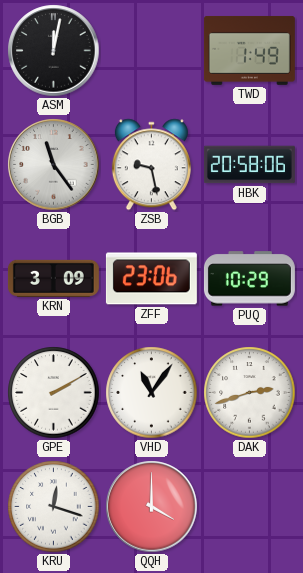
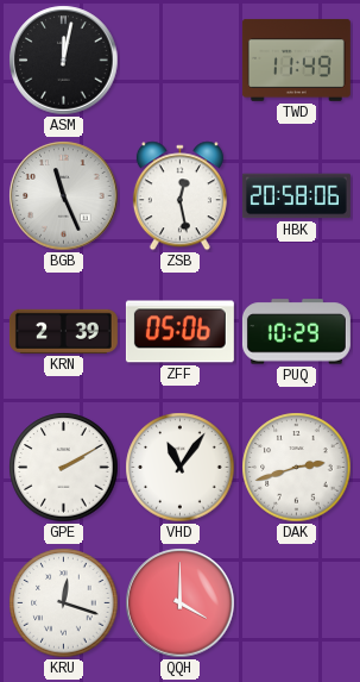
TWD: 1:49 -> 11:49
BGB: 11:24 -> 11:26
ZSB: 9:28 -> 12:28
KRN: 3:09 -> 2:39
ZFF: 23:06 -> 05:06
